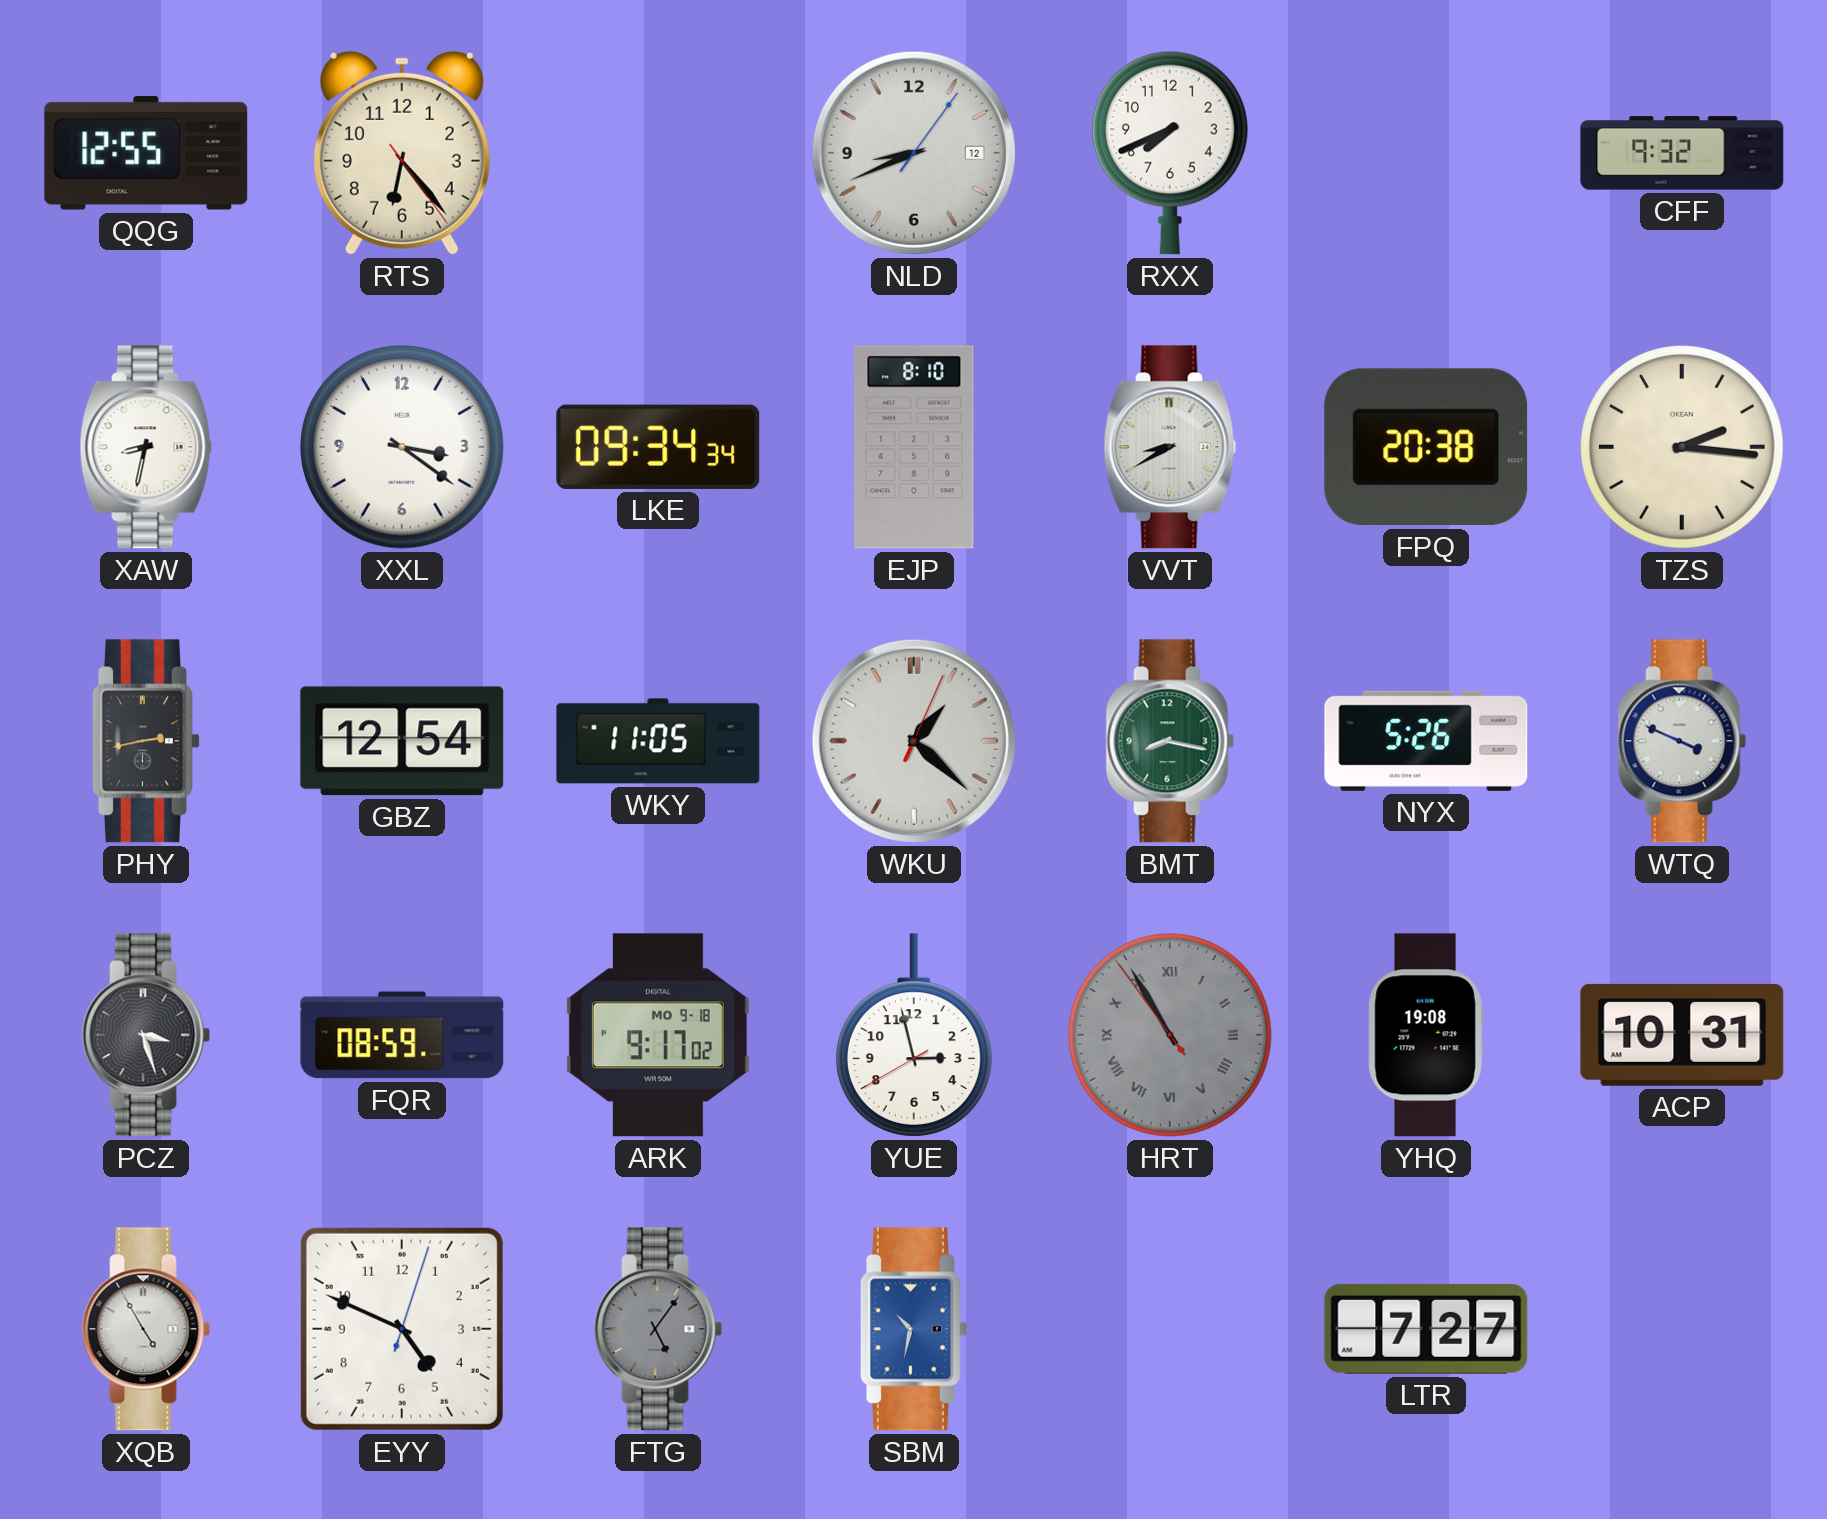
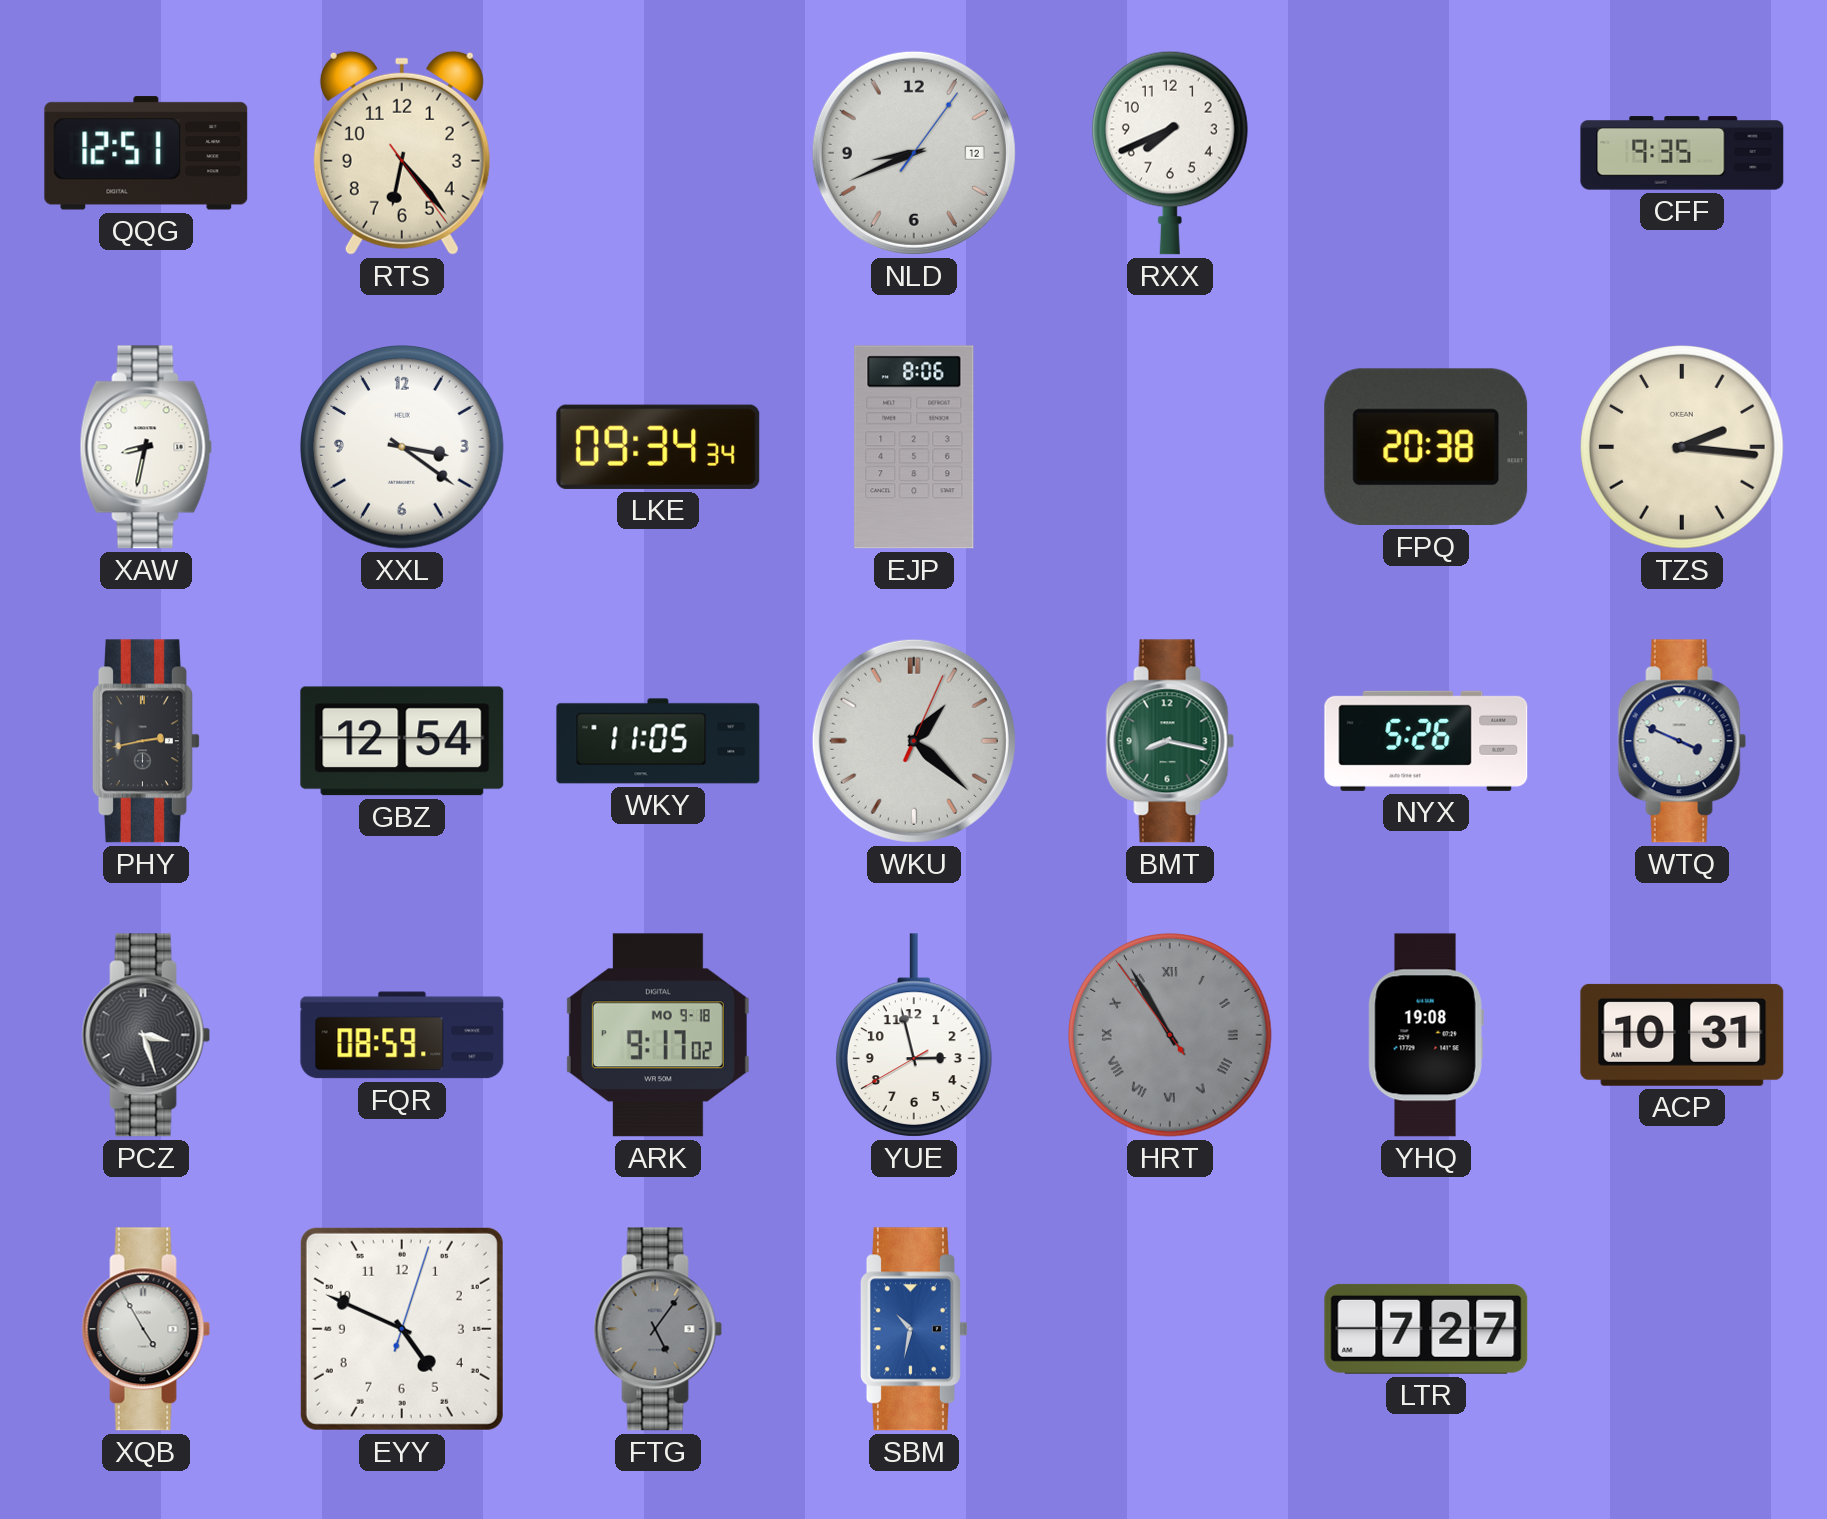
QQG: 12:55 -> 12:51
CFF: 9:32 -> 9:35
EJP: 8:10 -> 8:06
VVT: 8:40 -> none
